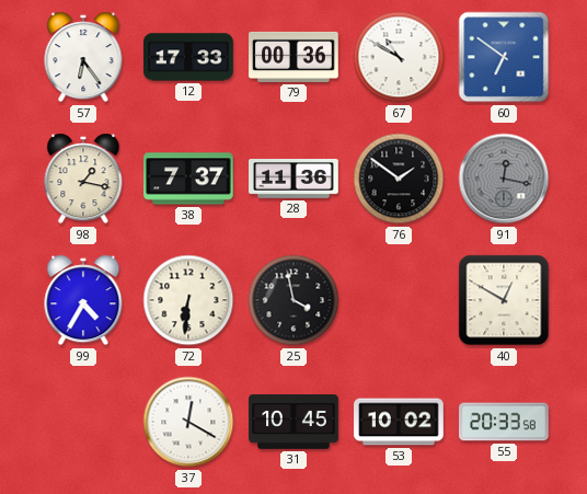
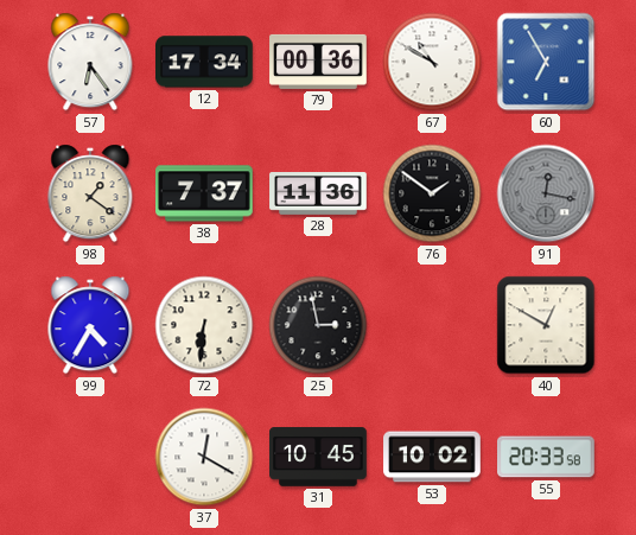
12: 17:33 -> 17:34
60: 6:51 -> 6:55
98: 1:17 -> 1:21
25: 3:58 -> 2:58
